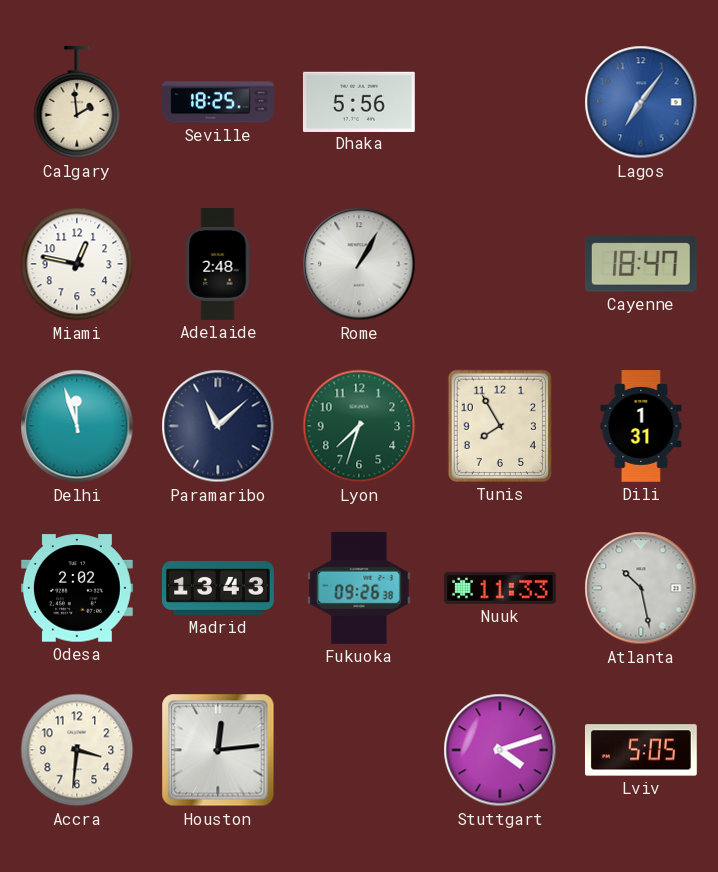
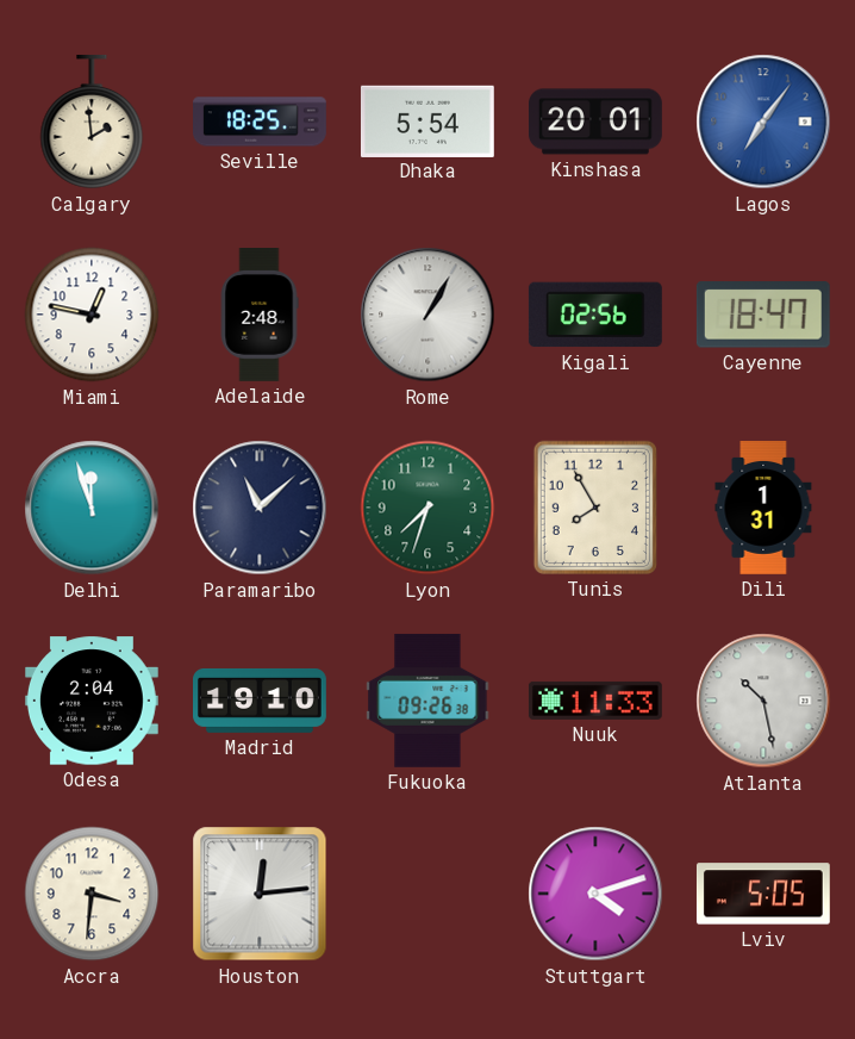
Dhaka: 5:56 -> 5:54
Kinshasa: none -> 20:01
Kigali: none -> 02:56
Odesa: 2:02 -> 2:04
Madrid: 13:43 -> 19:10
